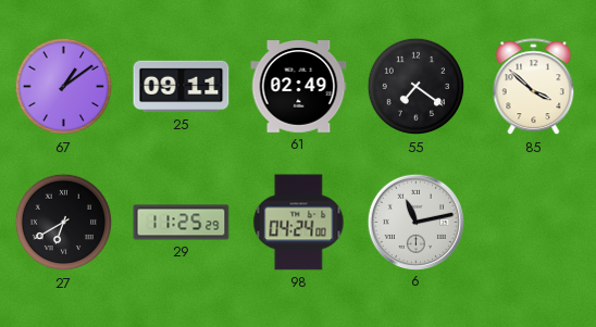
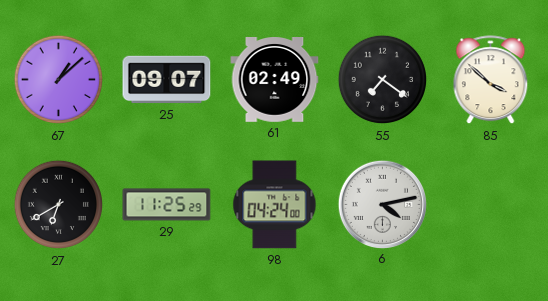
67: 1:09 -> 1:08
25: 09:11 -> 09:07
6: 11:13 -> 4:13
